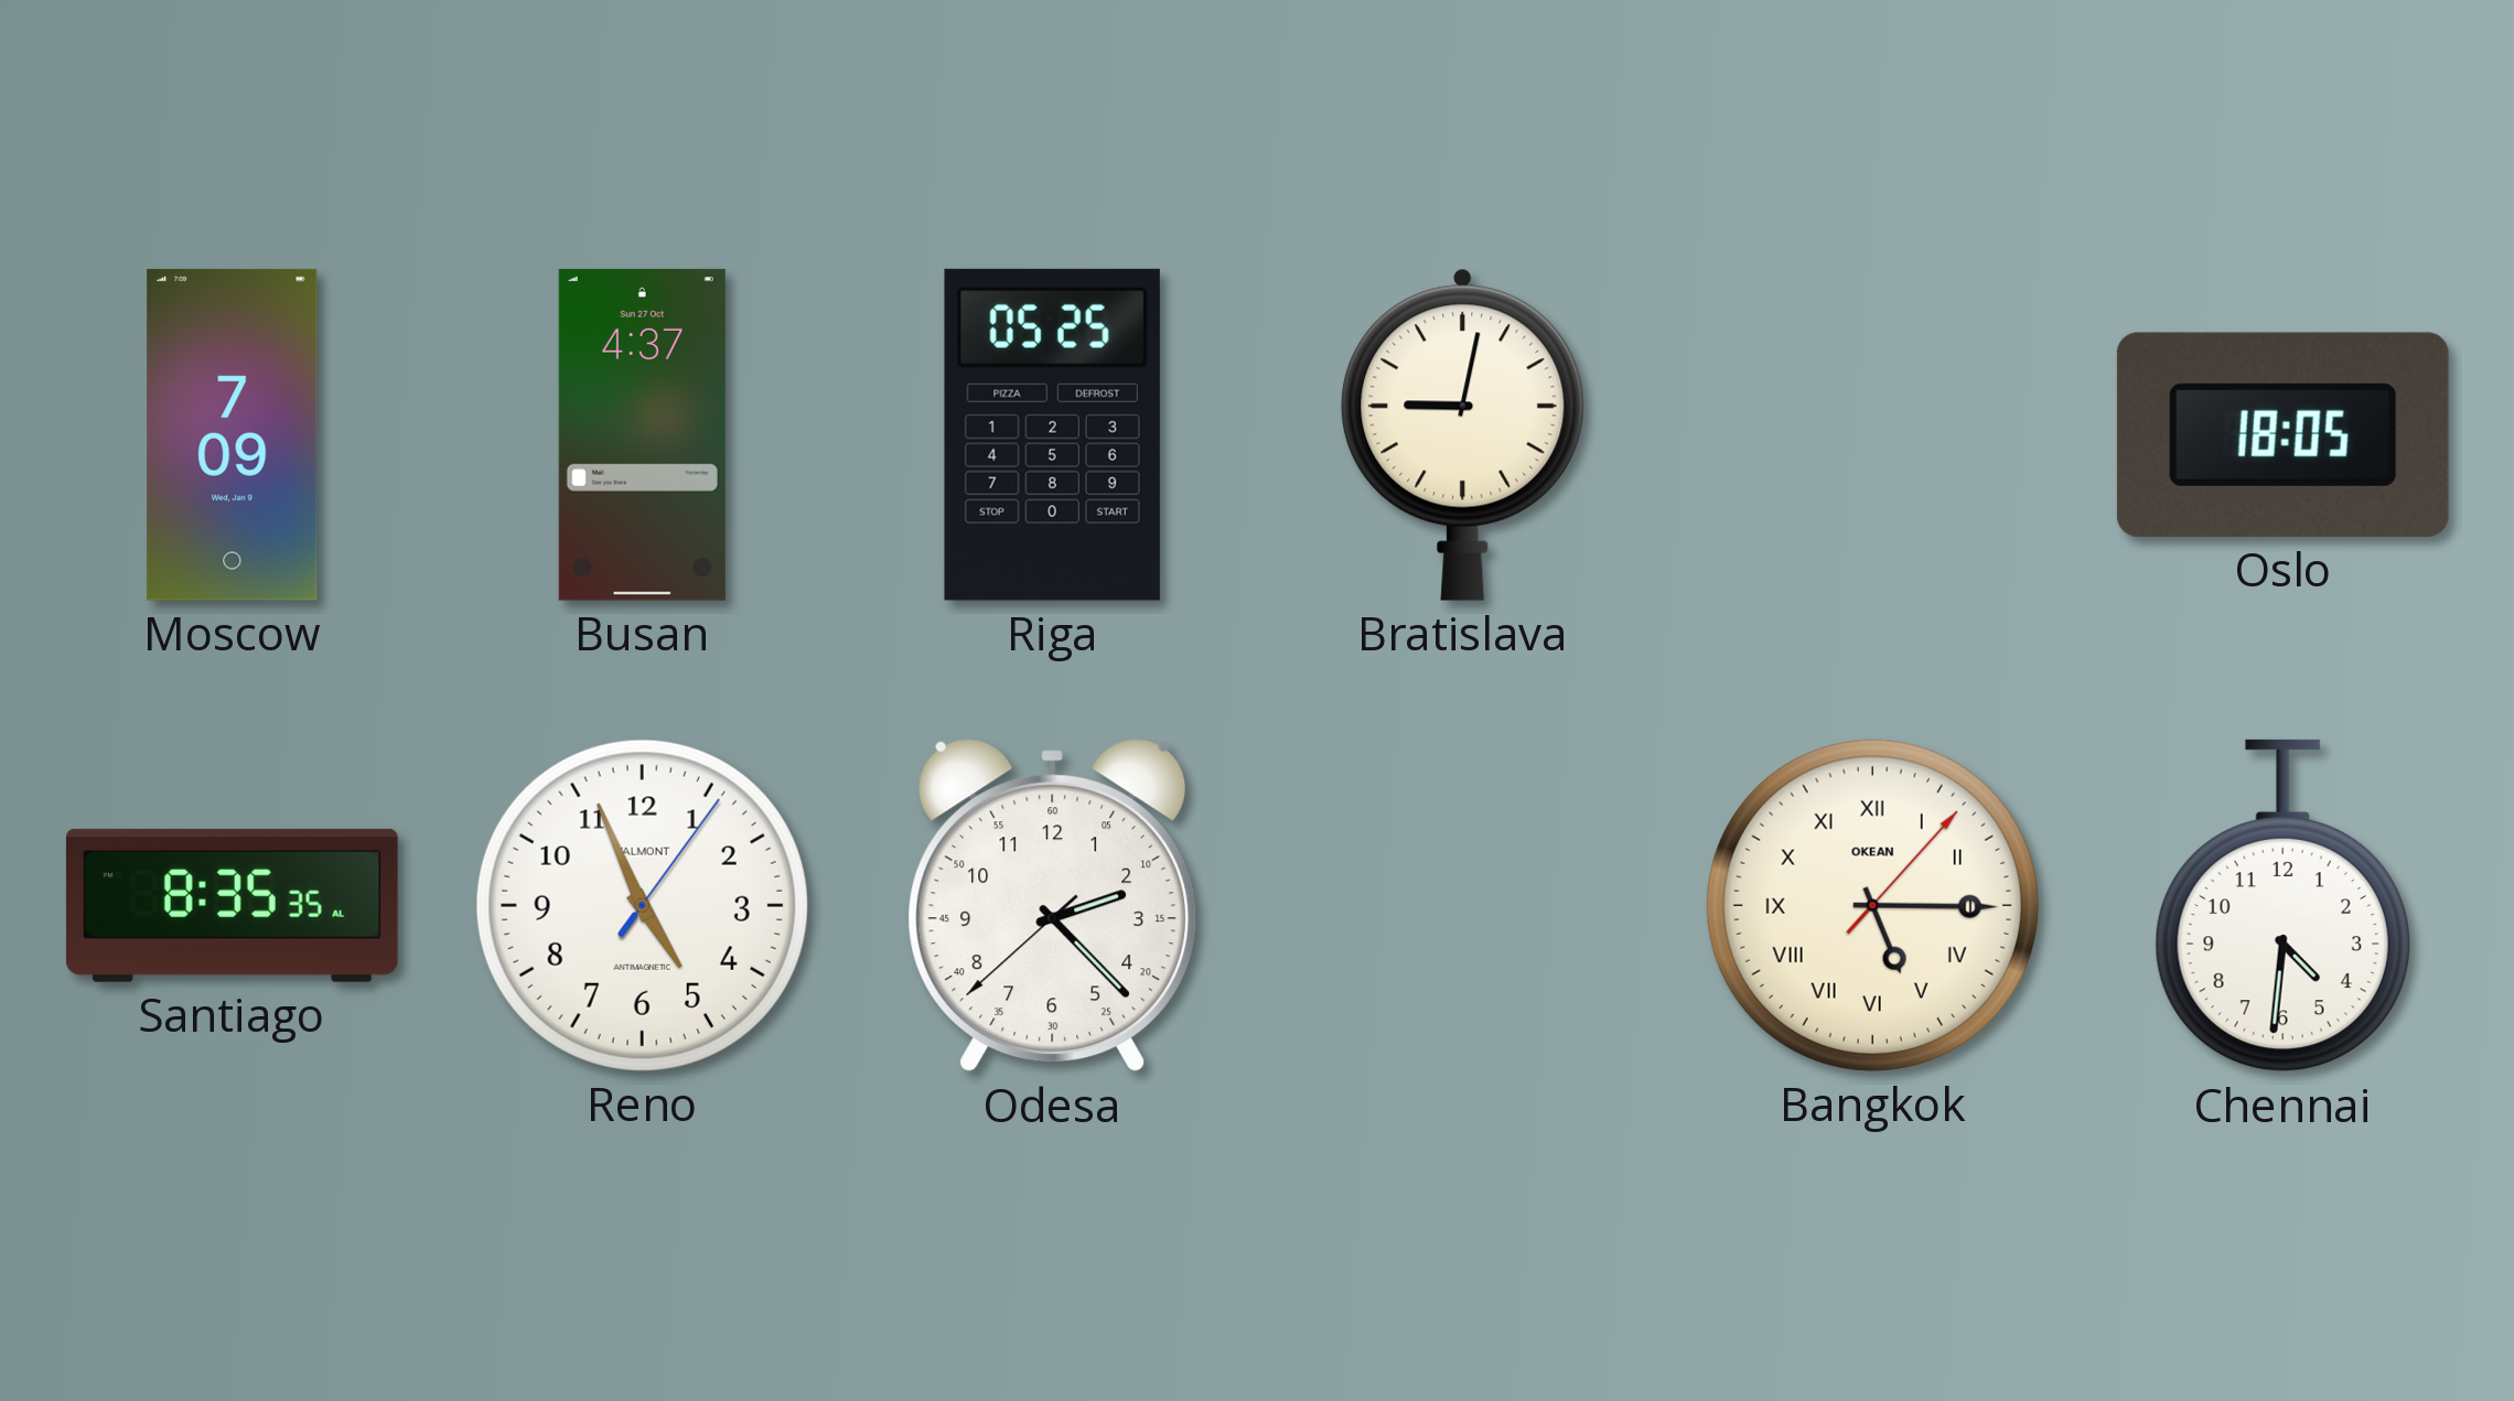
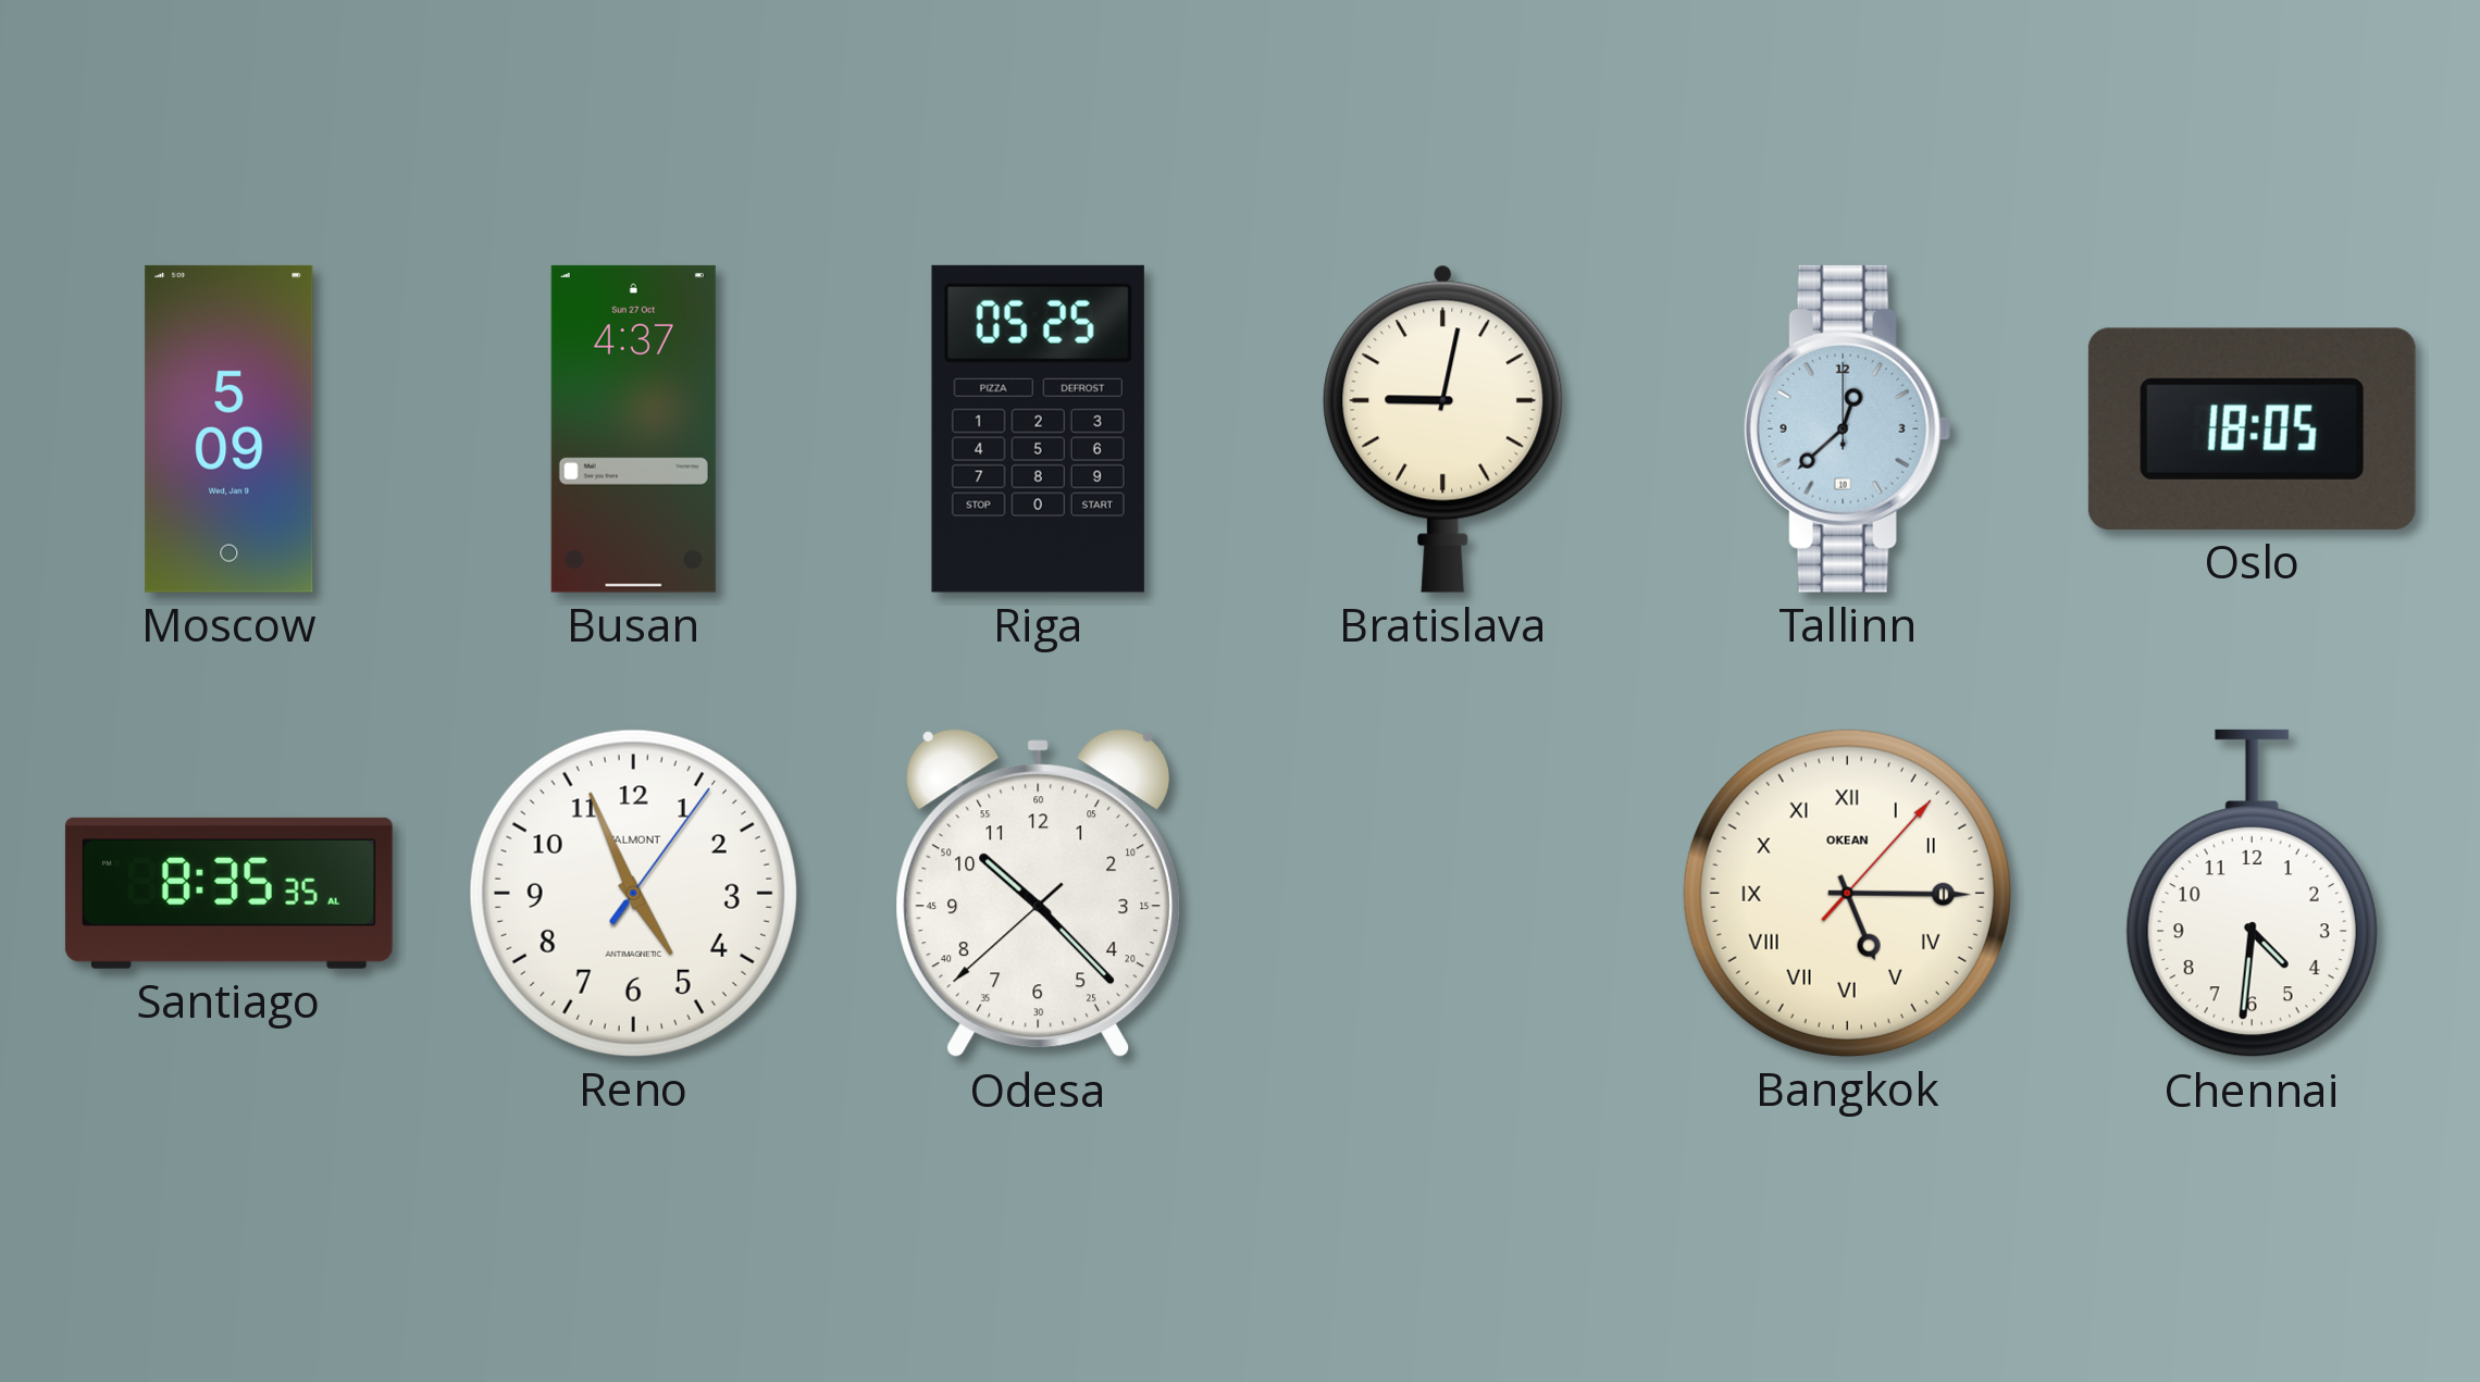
Moscow: 7:09 -> 5:09
Tallinn: none -> 12:38
Odesa: 2:22 -> 10:22
